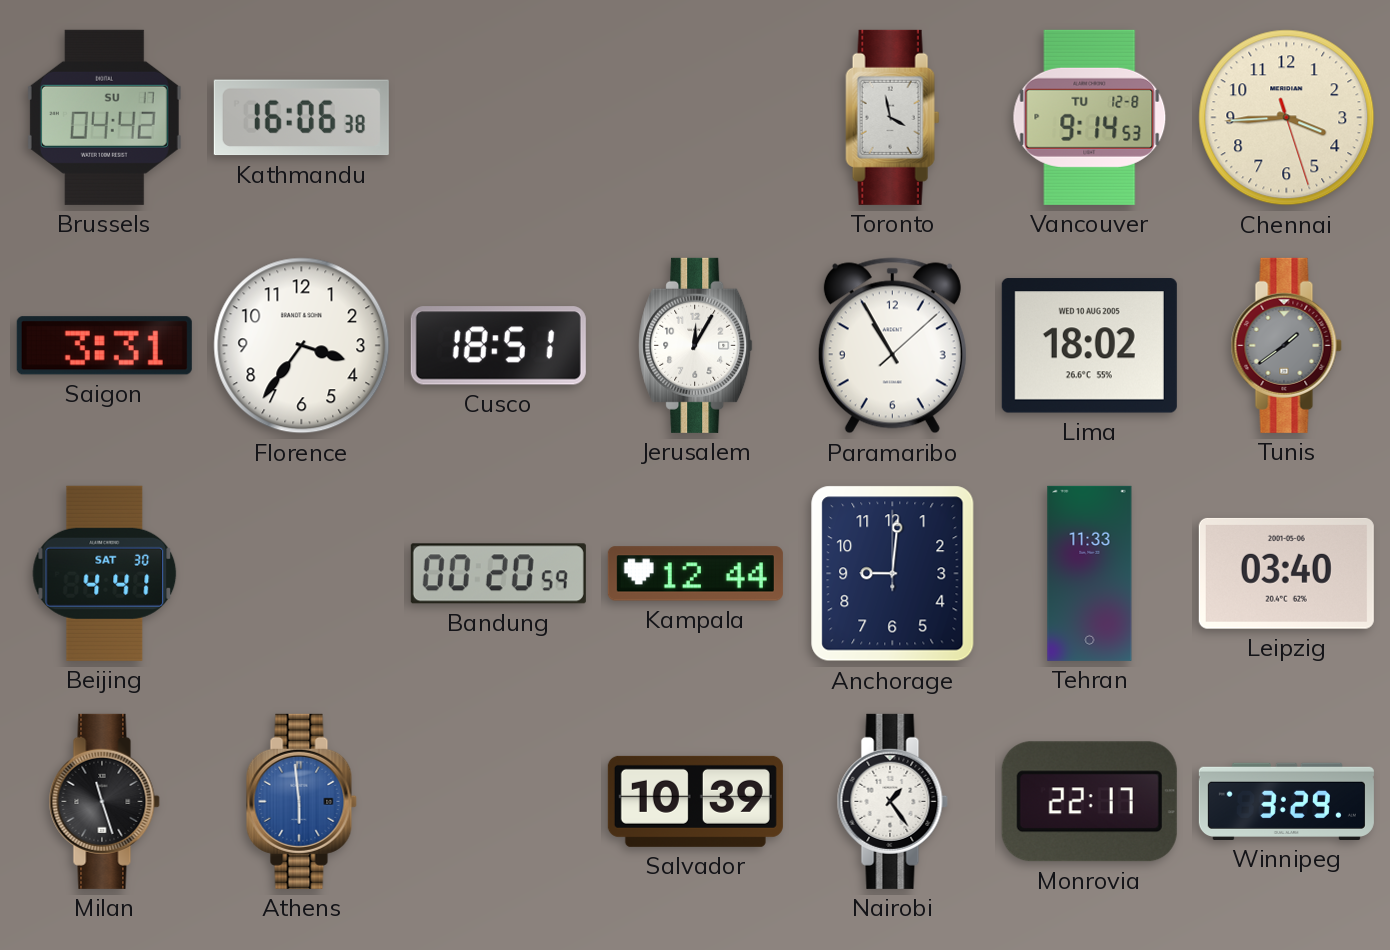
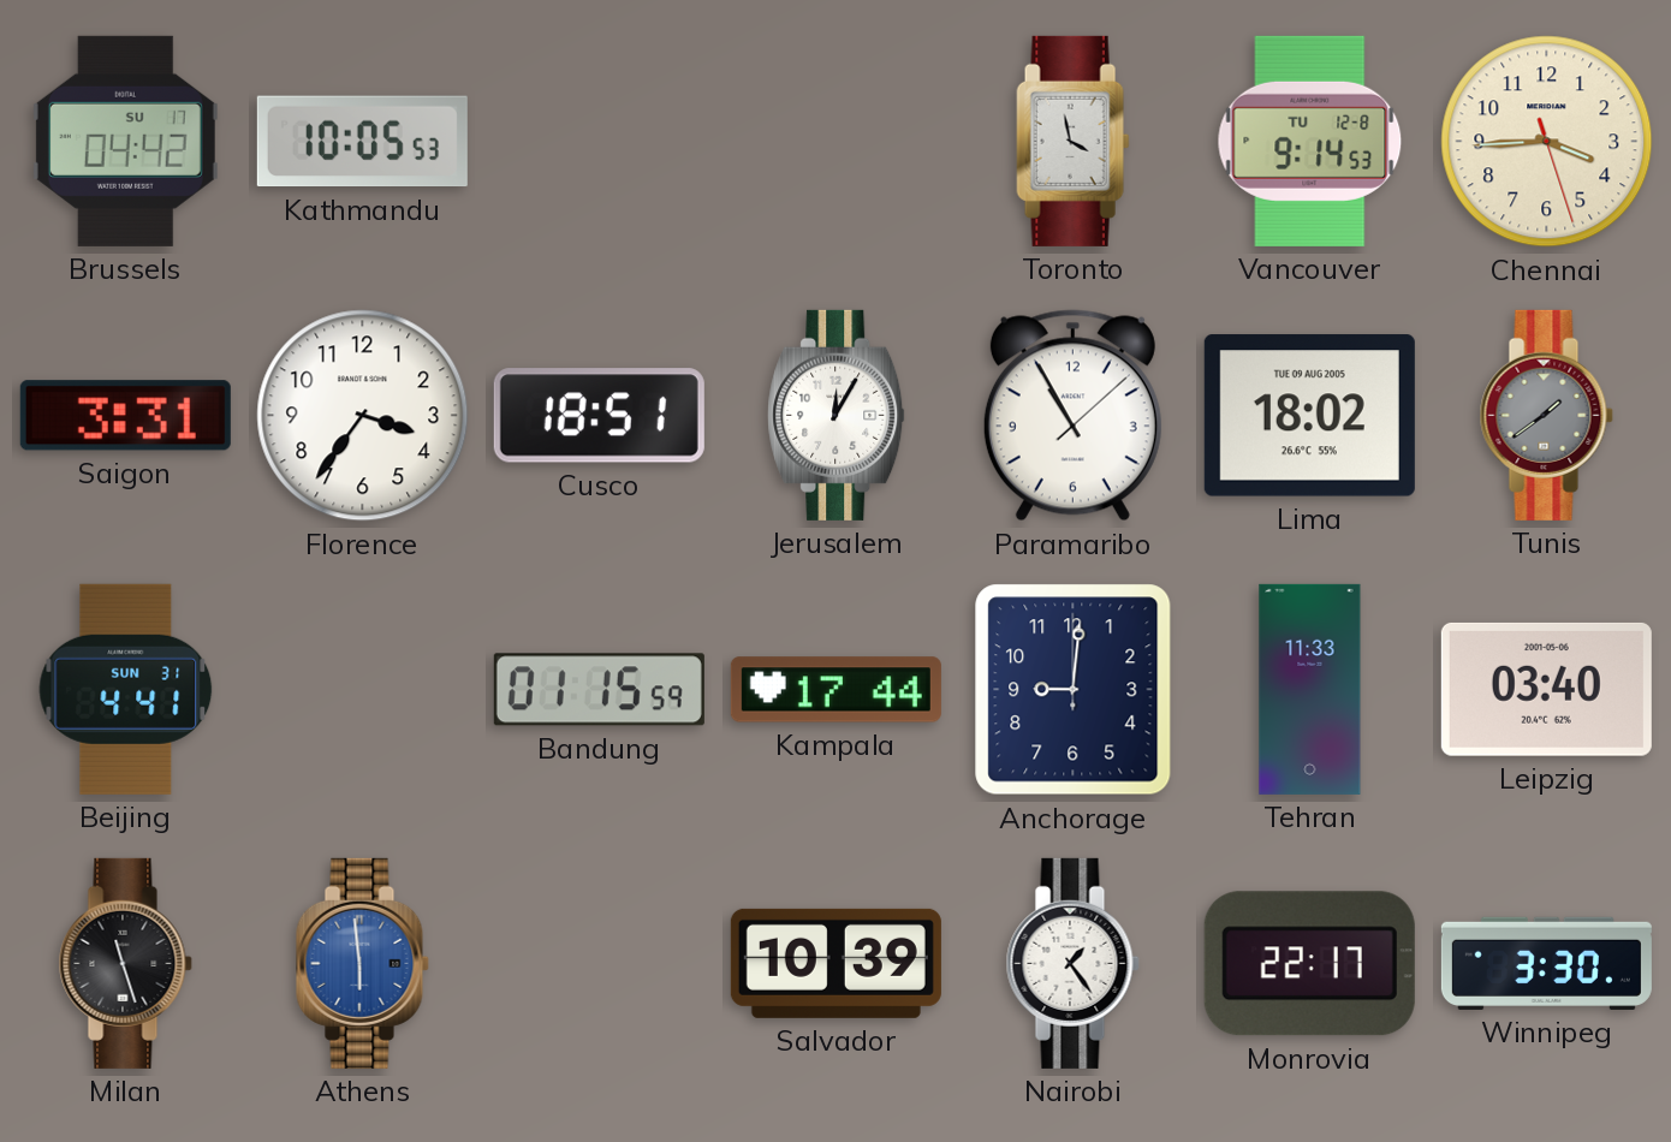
Kathmandu: 16:06 -> 10:05
Lima date: WED 10 AUG 2005 -> TUE 09 AUG 2005
Beijing date: SAT 30 -> SUN 31
Bandung: 00:20 -> 01:15
Kampala: 12:44 -> 17:44
Winnipeg: 3:29 -> 3:30
